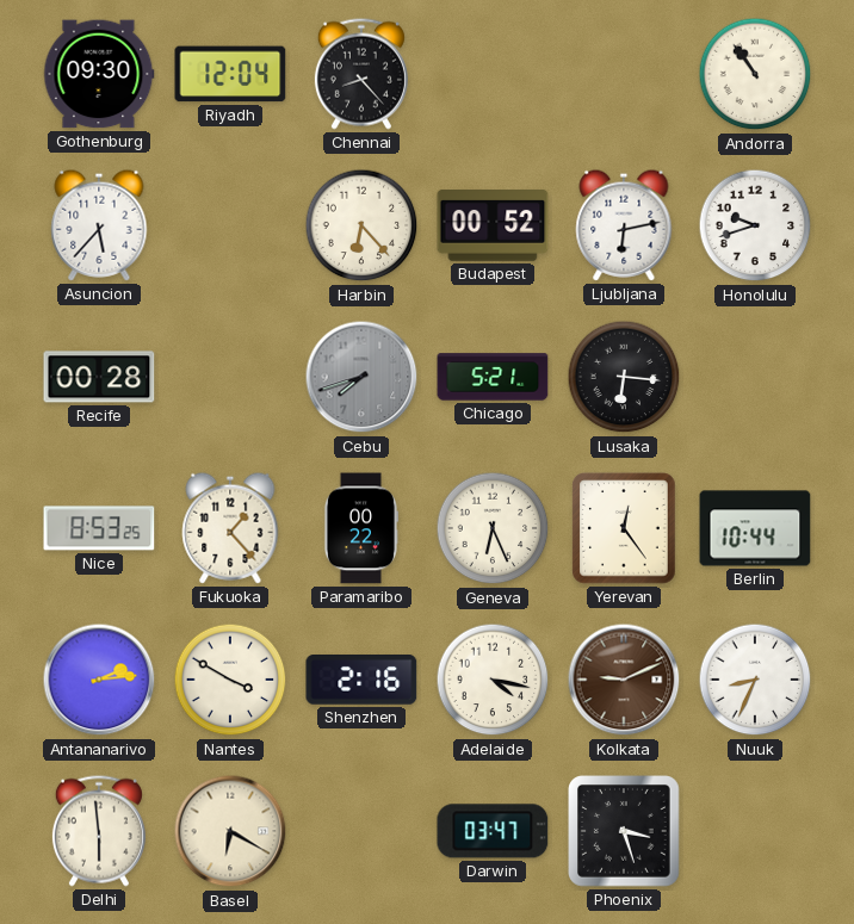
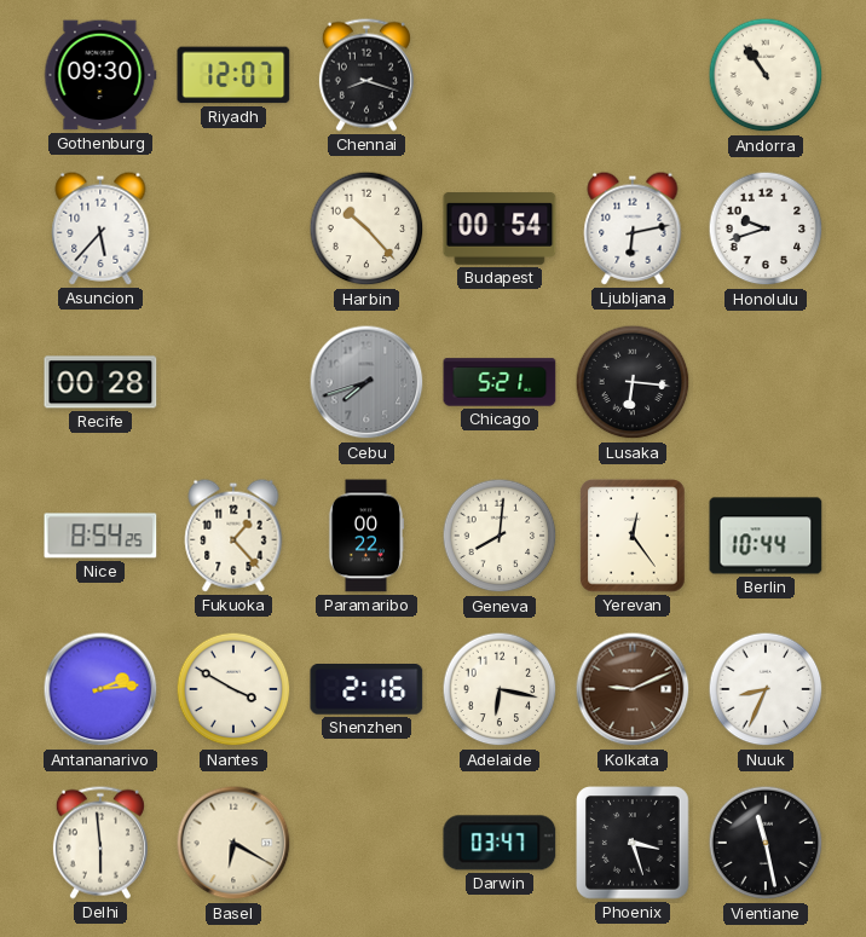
Riyadh: 12:04 -> 12:07
Chennai: 8:23 -> 8:18
Harbin: 6:23 -> 10:23
Budapest: 00:52 -> 00:54
Nice: 8:53 -> 8:54
Geneva: 6:26 -> 8:01
Adelaide: 4:17 -> 6:17
Vientiane: none -> 11:28
